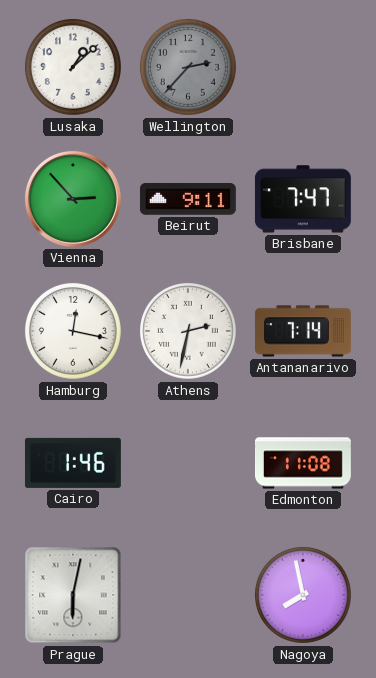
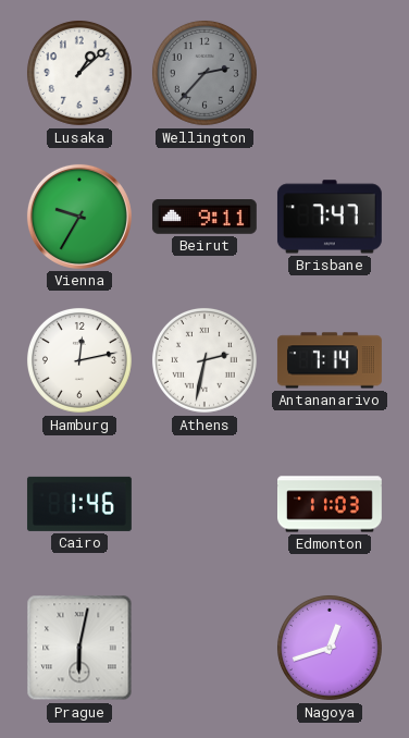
Vienna: 2:53 -> 9:35
Hamburg: 12:17 -> 12:13
Edmonton: 11:08 -> 11:03
Nagoya: 7:58 -> 12:42
